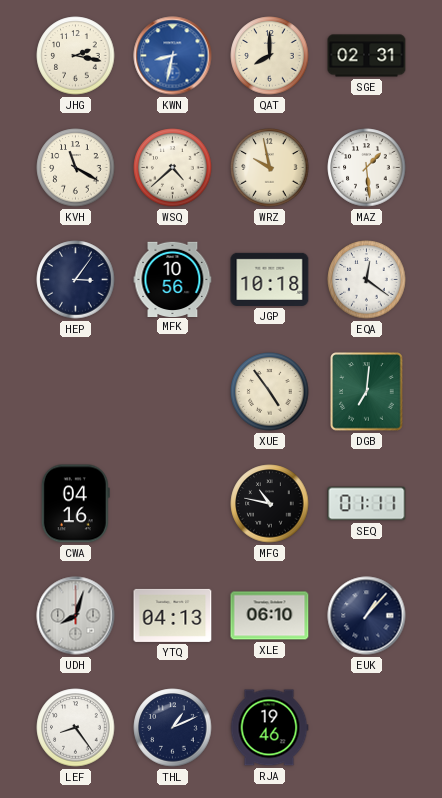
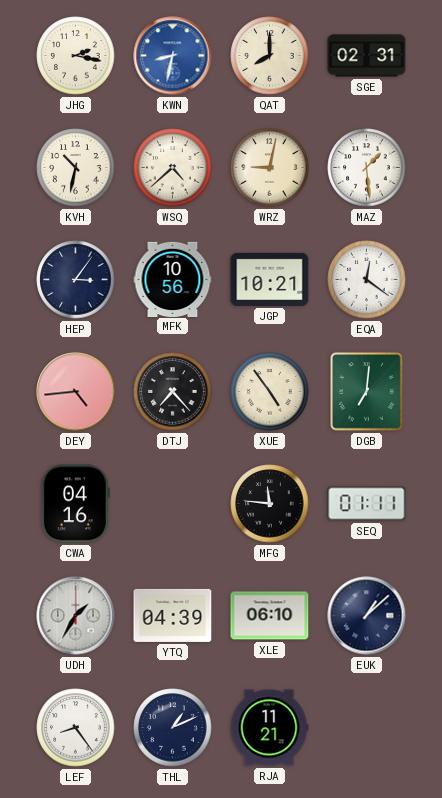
KVH: 11:20 -> 10:32
WRZ: 9:58 -> 9:02
JGP: 10:18 -> 10:21
DEY: none -> 4:44
DTJ: none -> 7:23
MFG: 10:47 -> 11:46
UDH: 8:03 -> 1:35
YTQ: 04:13 -> 04:39
EUK: 1:07 -> 1:08
RJA: 19:46 -> 11:21
